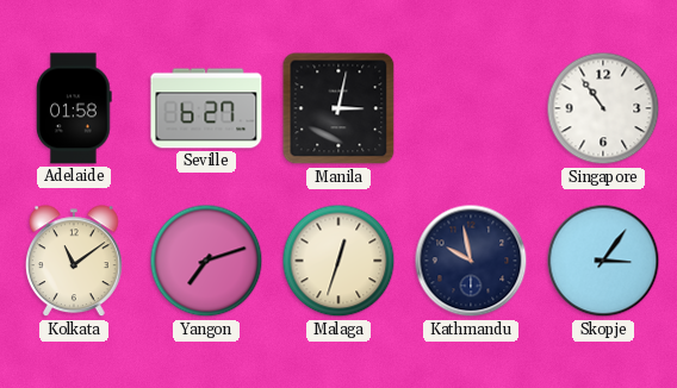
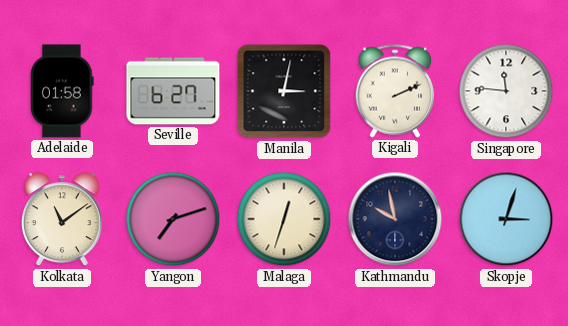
Kigali: none -> 2:11
Singapore: 10:54 -> 11:46
Skopje: 3:06 -> 3:03
